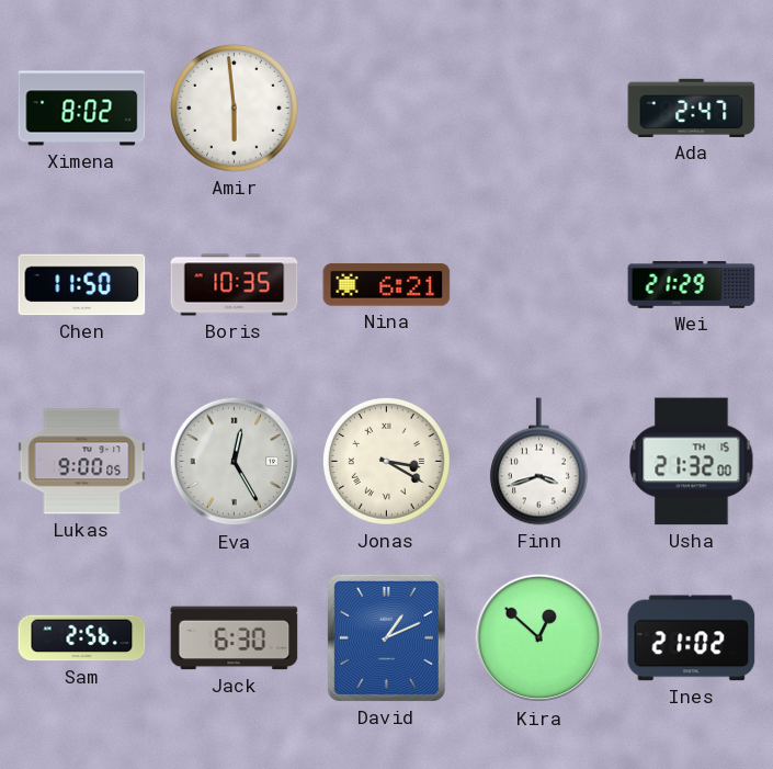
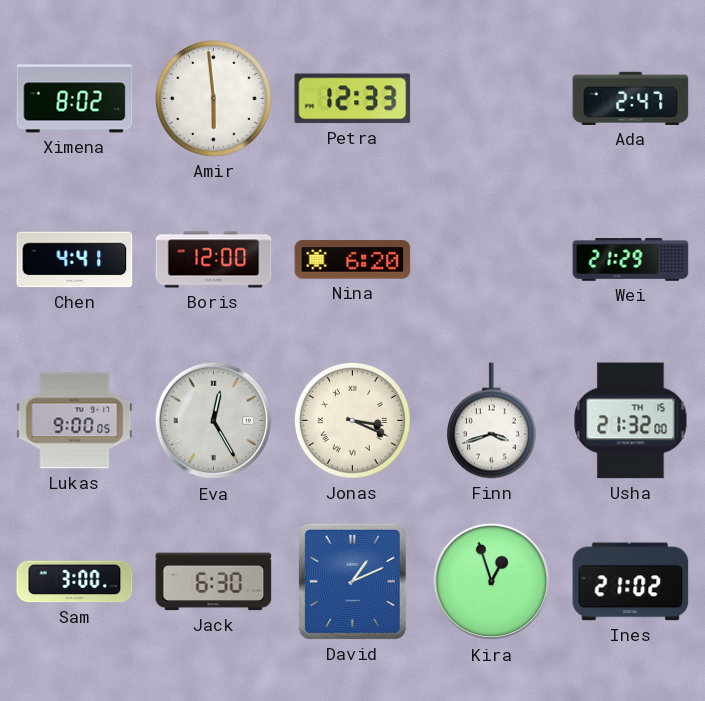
Petra: none -> 12:33
Chen: 11:50 -> 4:41
Boris: 10:35 -> 12:00
Nina: 6:21 -> 6:20
Jonas: 3:20 -> 3:19
Sam: 2:56 -> 3:00
Kira: 12:52 -> 12:57
